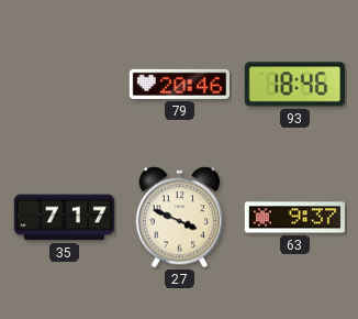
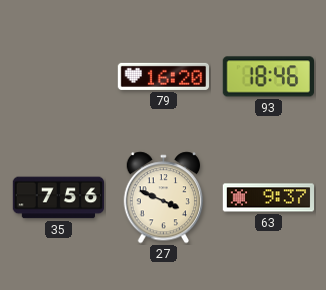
79: 20:46 -> 16:20
35: 7:17 -> 7:56
